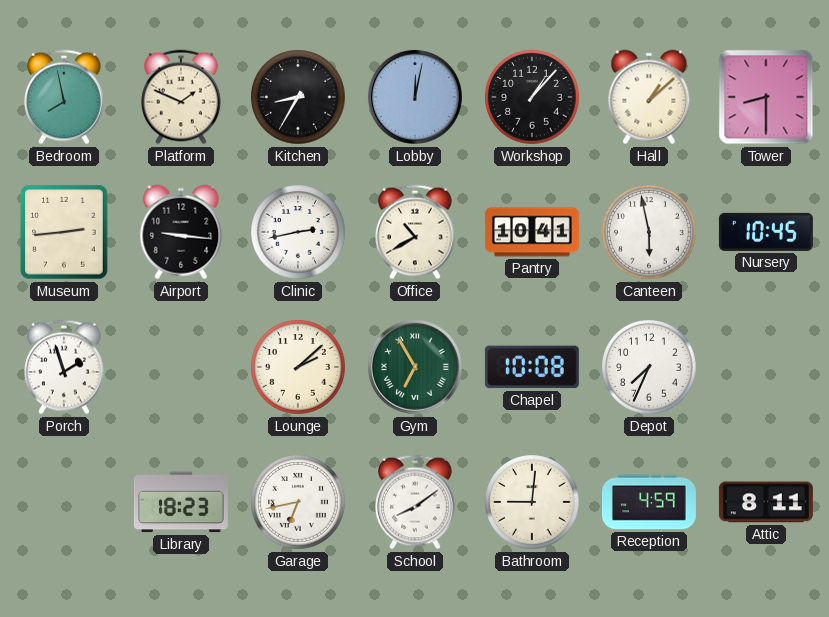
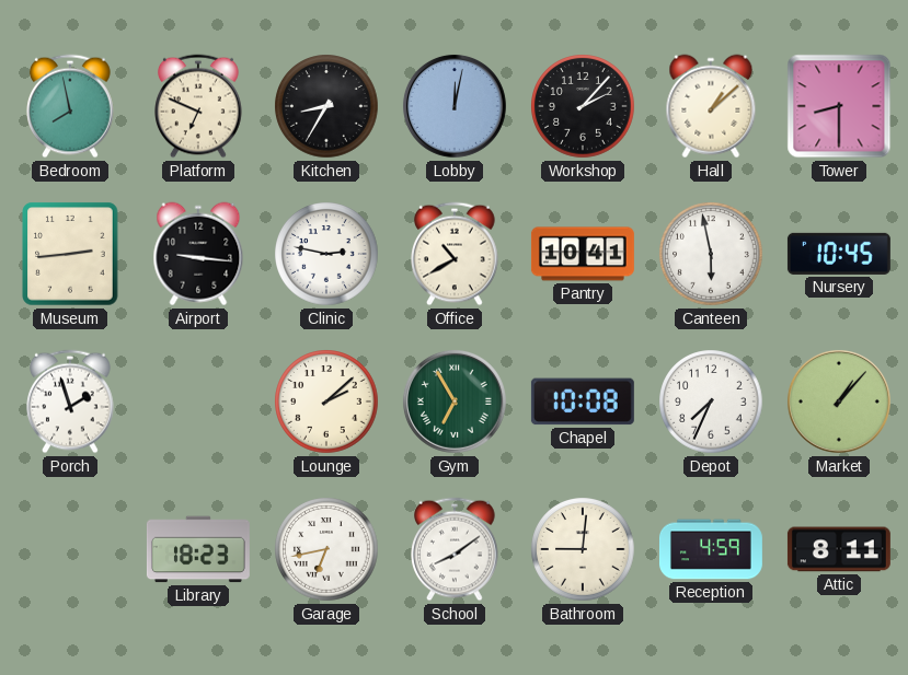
Platform: 1:49 -> 6:49
Workshop: 1:07 -> 2:07
Clinic: 2:43 -> 2:47
Market: none -> 1:07
